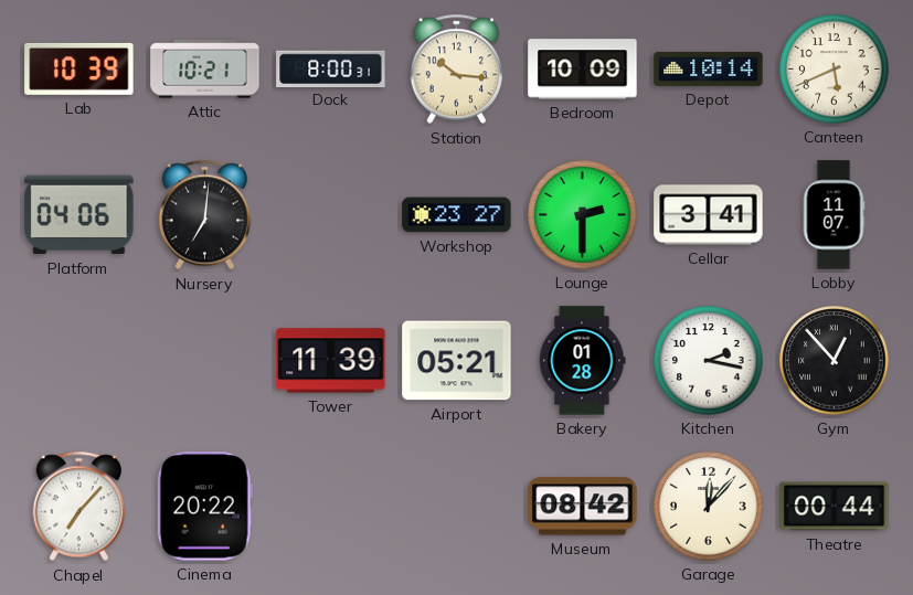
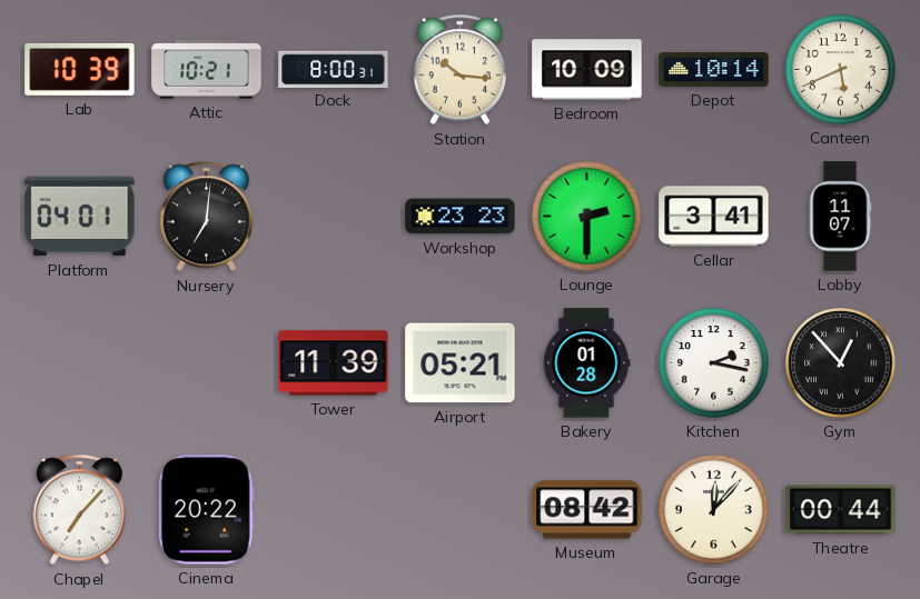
Platform: 04:06 -> 04:01
Workshop: 23:27 -> 23:23
